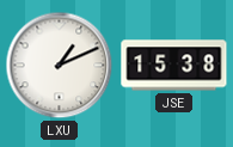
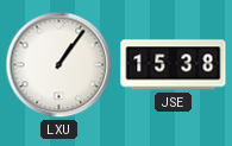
LXU: 1:11 -> 1:06
